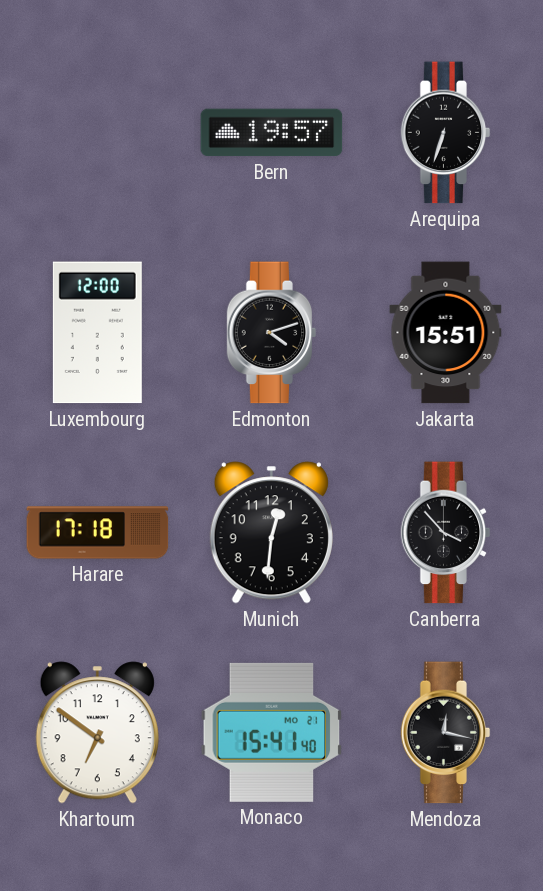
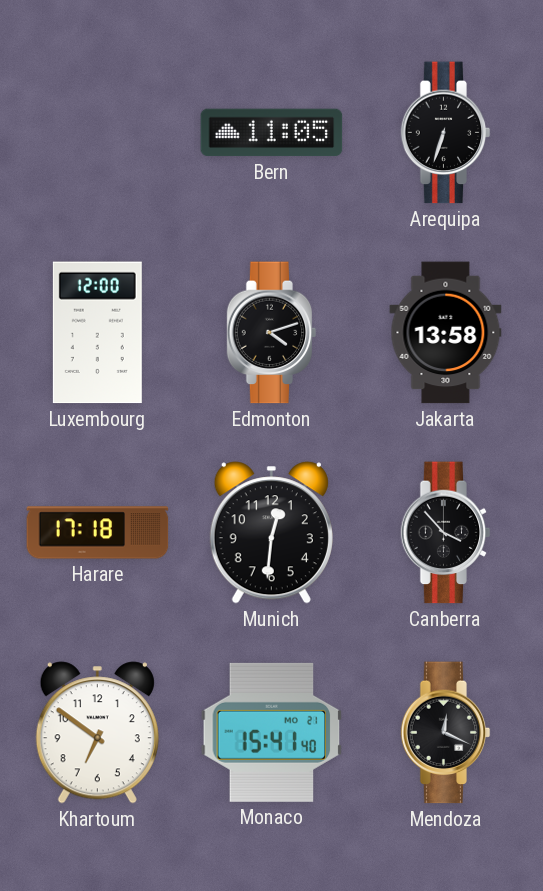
Bern: 19:57 -> 11:05
Jakarta: 15:51 -> 13:58
Mendoza: 12:17 -> 12:19
